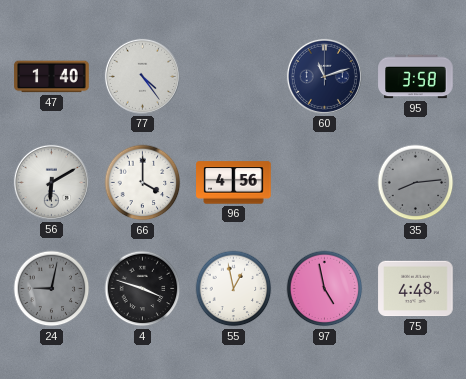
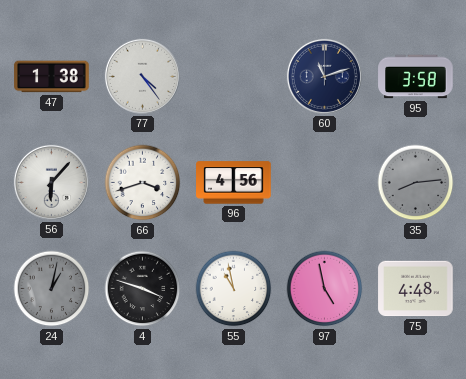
47: 1:40 -> 1:38
56: 6:10 -> 6:07
66: 4:00 -> 3:42
24: 9:02 -> 1:02
55: 12:58 -> 10:58
